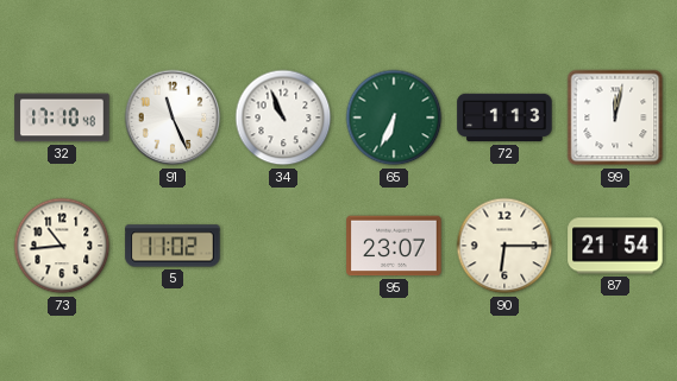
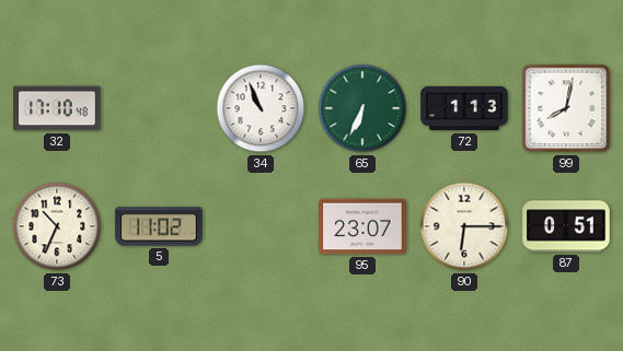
91: 11:26 -> none
99: 12:02 -> 8:02
73: 10:44 -> 10:34
87: 21:54 -> 0:51
